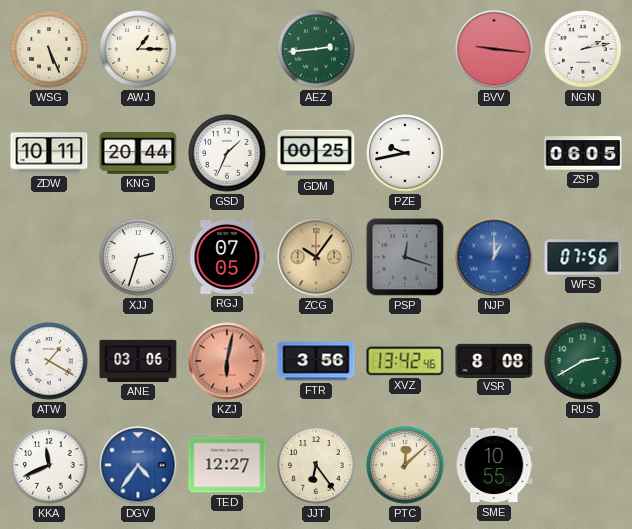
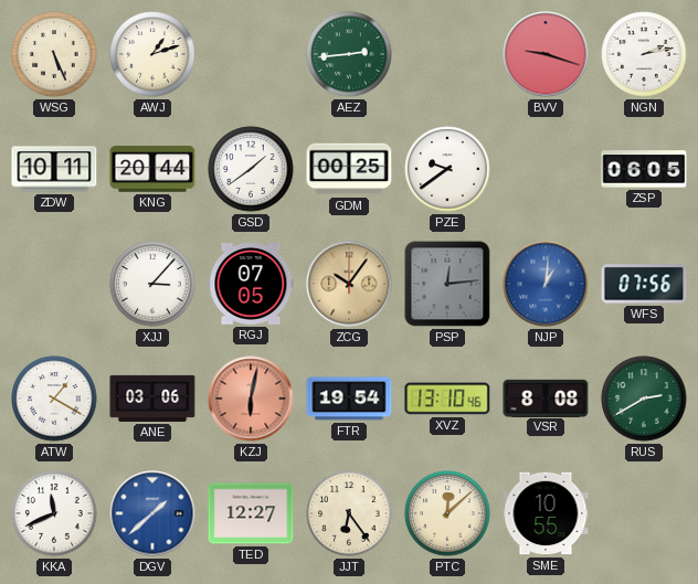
AWJ: 1:15 -> 1:12
BVV: 9:16 -> 9:18
GSD: 1:34 -> 1:39
PZE: 9:43 -> 9:39
XJJ: 2:33 -> 3:07
PSP: 12:18 -> 12:14
NJP: 1:00 -> 1:01
FTR: 3:56 -> 19:54
XVZ: 13:42 -> 13:10
DGV: 4:36 -> 1:38
